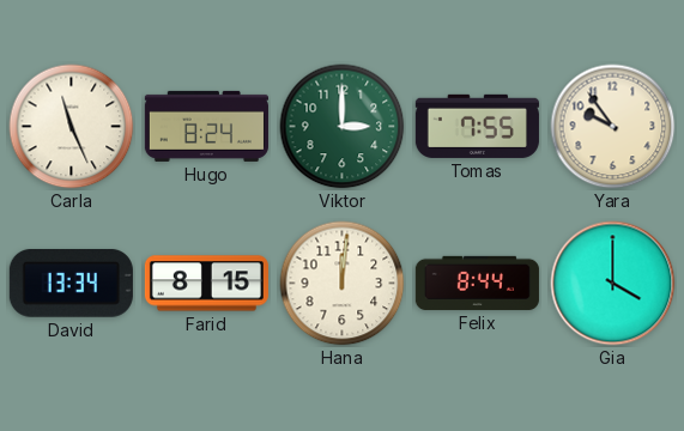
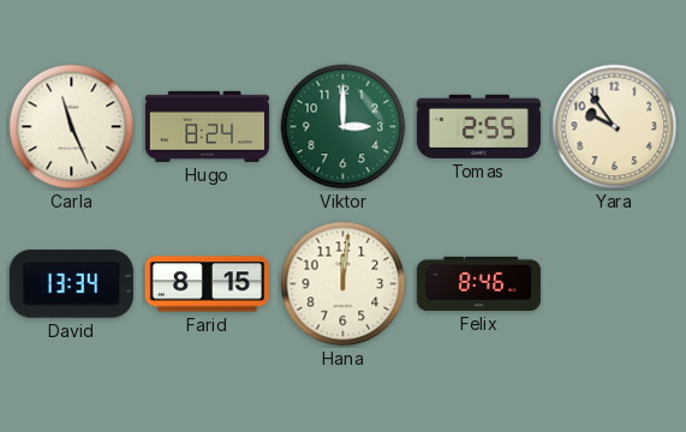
Tomas: 7:55 -> 2:55
Felix: 8:44 -> 8:46
Gia: 4:00 -> none
